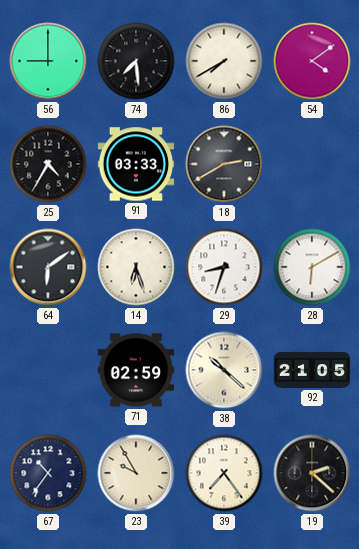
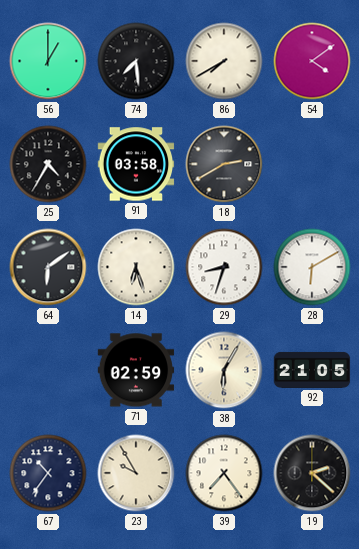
56: 9:00 -> 1:00
91: 03:33 -> 03:58
38: 10:22 -> 6:05
